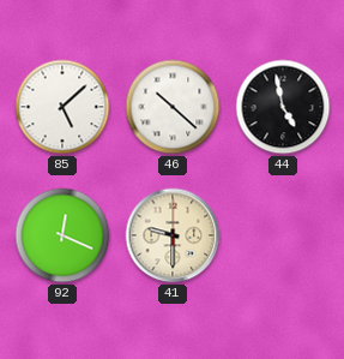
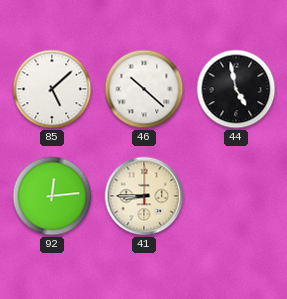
92: 12:19 -> 12:14
41: 9:30 -> 8:45
